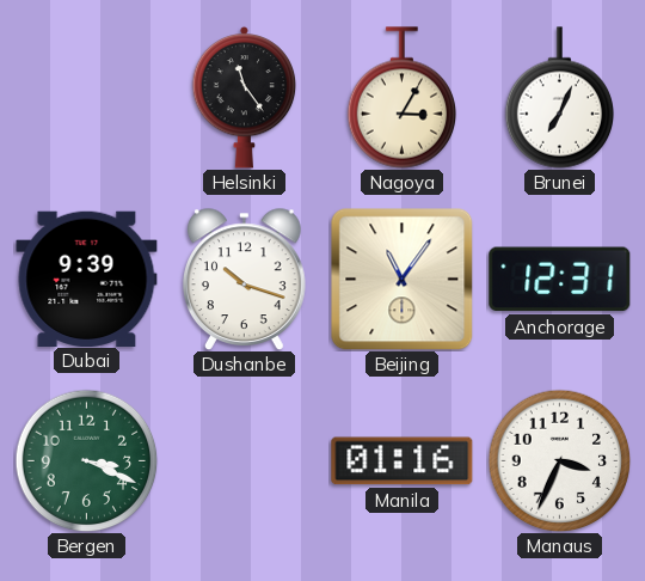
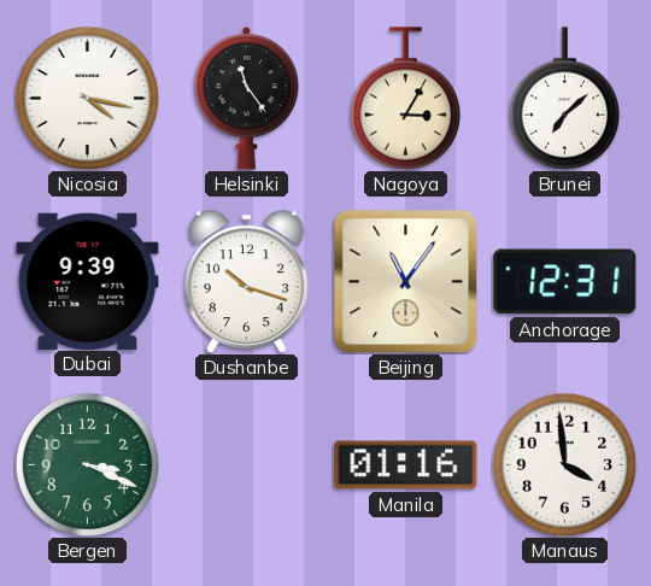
Nicosia: none -> 4:17
Brunei: 7:04 -> 7:08
Manaus: 3:34 -> 3:59
